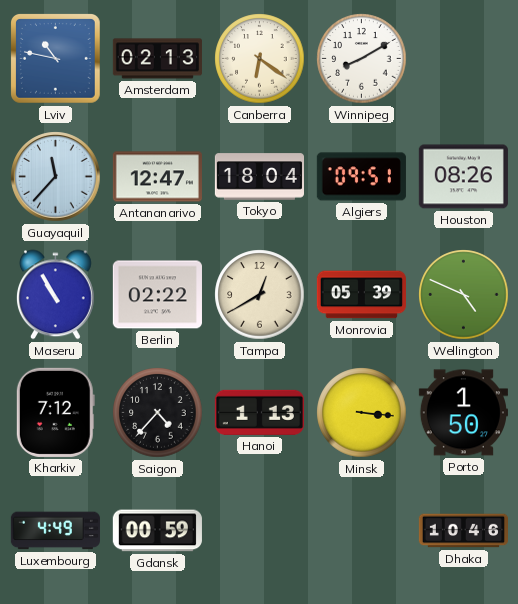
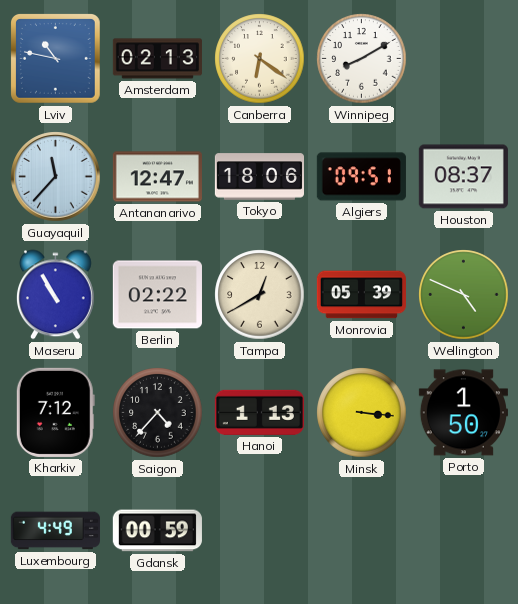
Tokyo: 18:04 -> 18:06
Houston: 08:26 -> 08:37
Dhaka: 10:46 -> none
